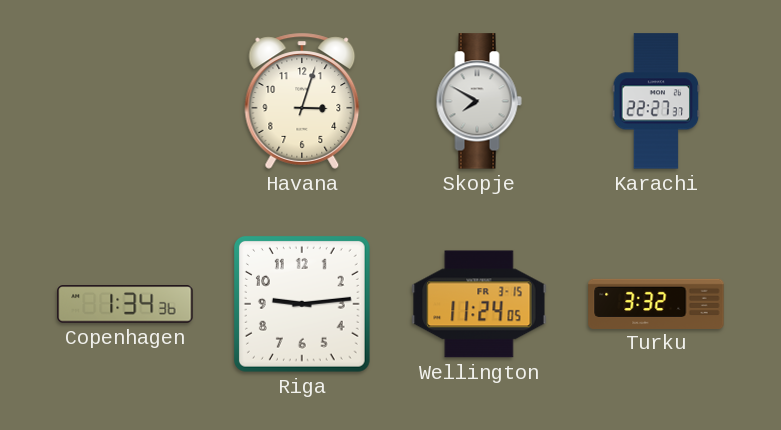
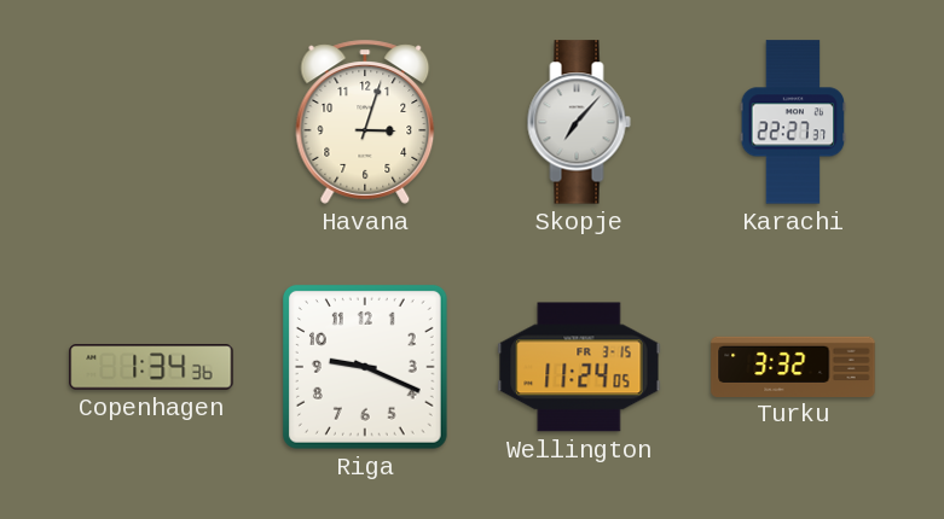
Skopje: 7:50 -> 7:07
Riga: 9:14 -> 9:19
